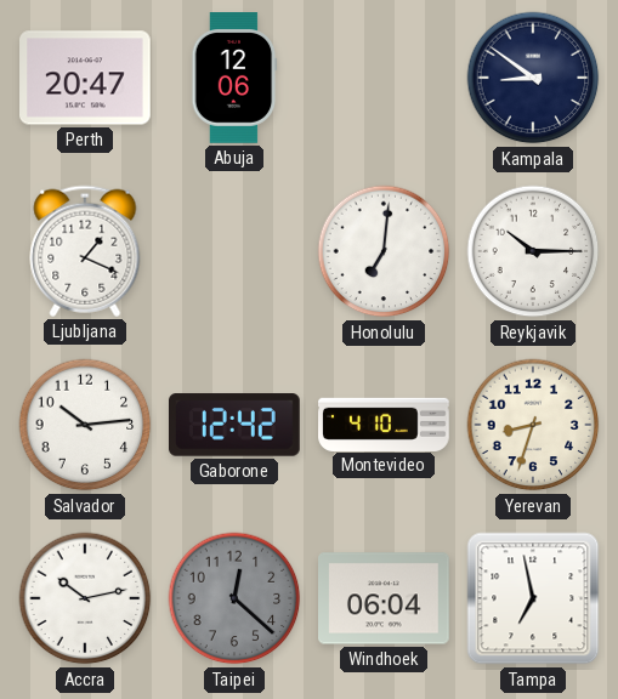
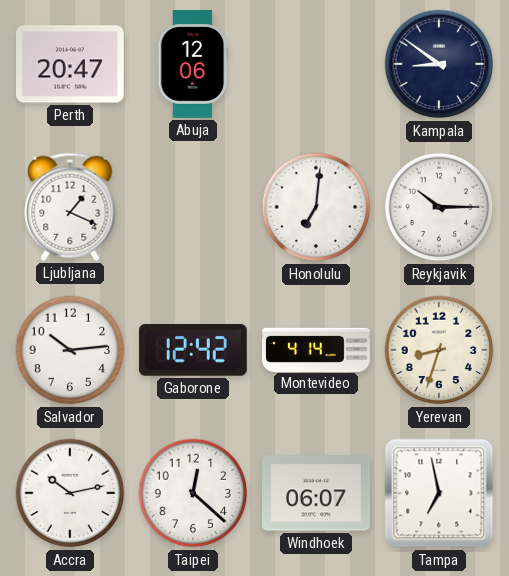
Montevideo: 4:10 -> 4:14
Taipei dial: grey -> white
Windhoek: 06:04 -> 06:07
